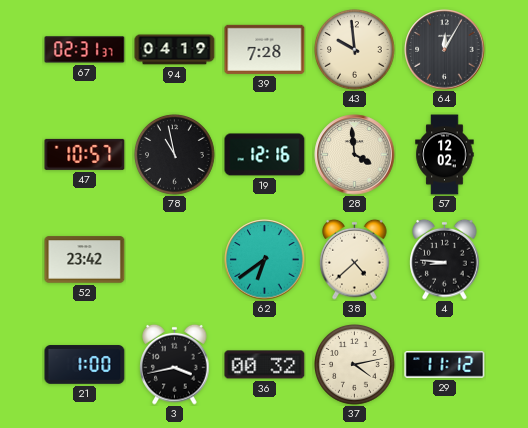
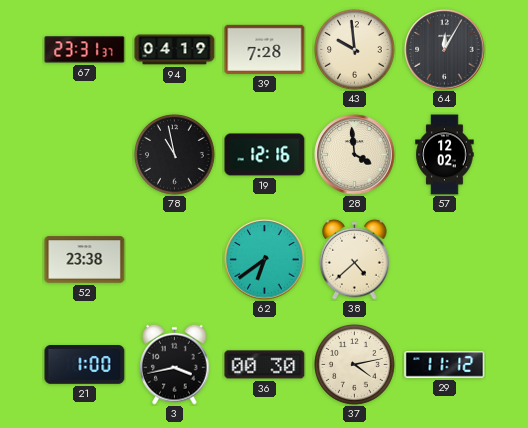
67: 02:31 -> 23:31
47: 10:57 -> none
52: 23:42 -> 23:38
4: 8:46 -> none
36: 00:32 -> 00:30
